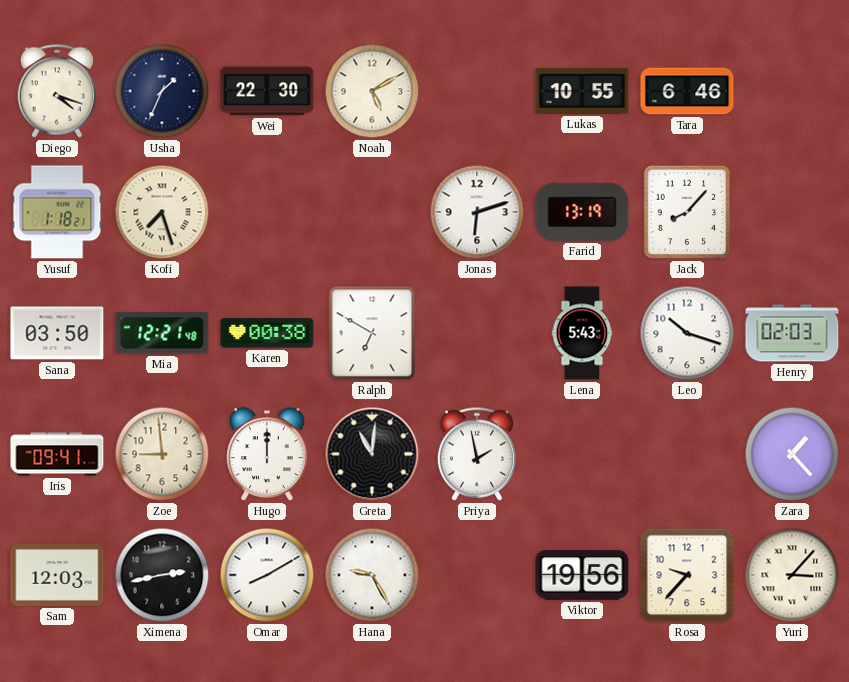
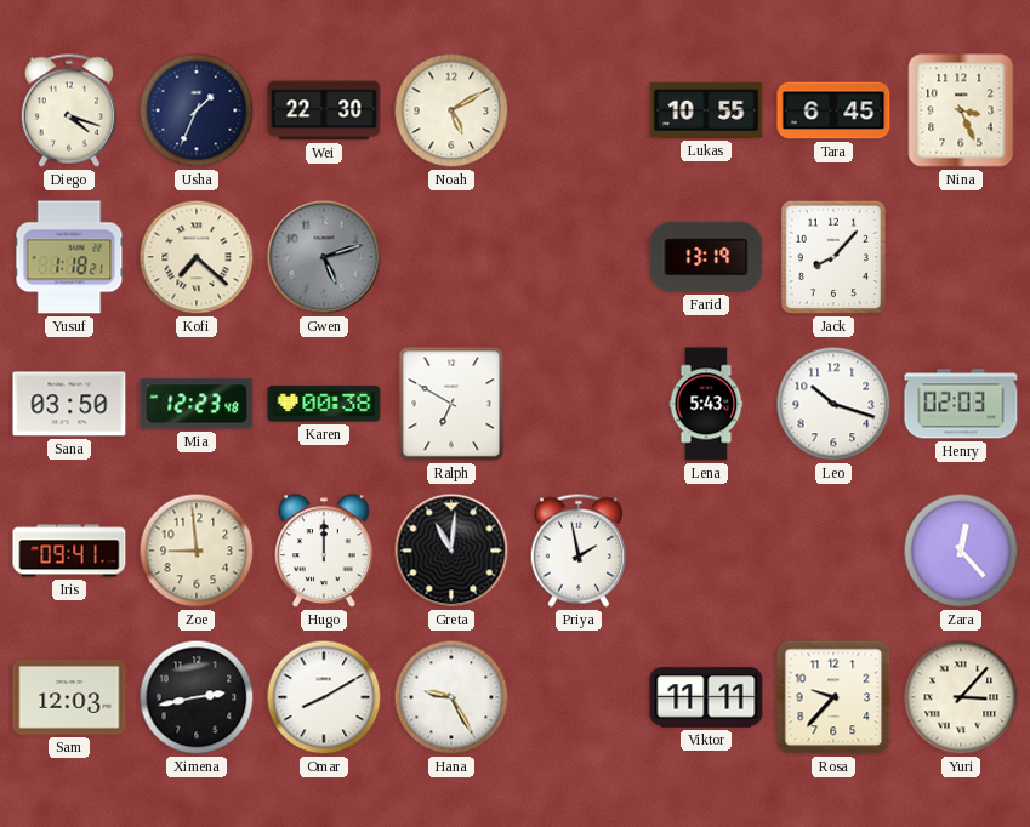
Tara: 6:46 -> 6:45
Nina: none -> 3:26
Kofi: 7:27 -> 7:22
Gwen: none -> 5:12
Jonas: 6:12 -> none
Mia: 12:21 -> 12:23
Zara: 1:23 -> 12:23
Viktor: 19:56 -> 11:11
